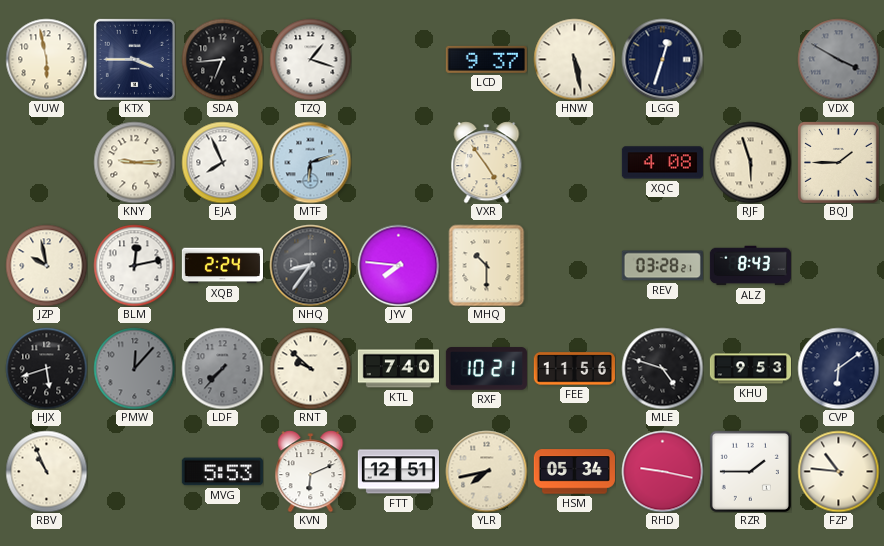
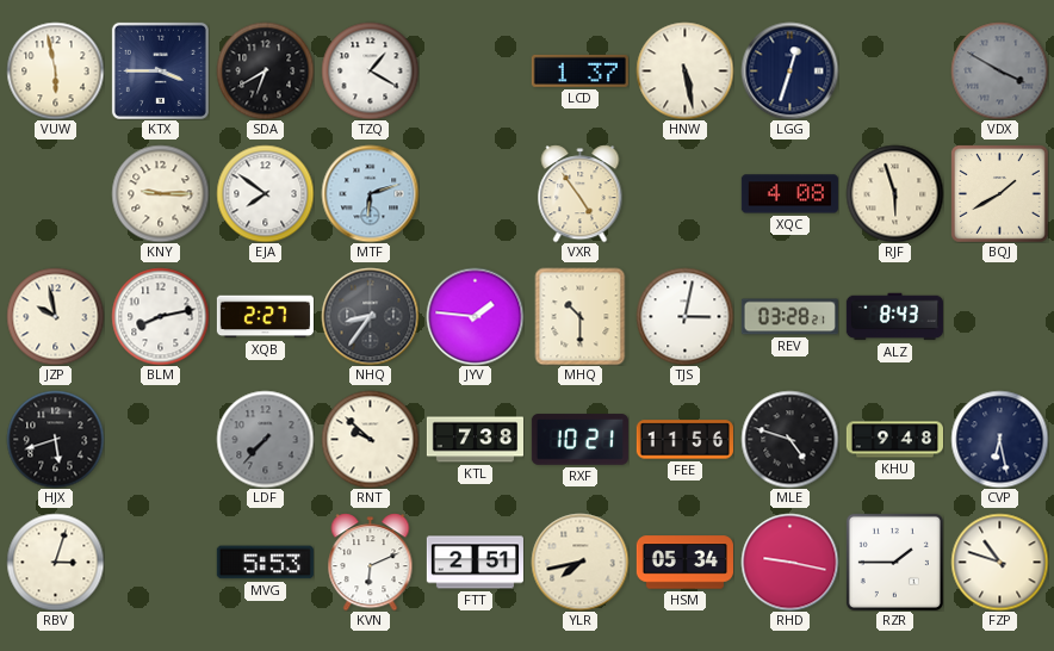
SDA: 6:44 -> 6:40
TZQ: 1:18 -> 1:20
LCD: 9:37 -> 1:37
EJA: 7:56 -> 7:51
BQJ: 1:45 -> 1:40
BLM: 12:13 -> 8:13
XQB: 2:24 -> 2:27
JYV: 7:46 -> 1:46
TJS: none -> 3:02
PMW: 12:07 -> none
KTL: 7:40 -> 7:38
KHU: 9:53 -> 9:48
CVP: 6:09 -> 6:28
RBV: 10:56 -> 3:03
FTT: 12:51 -> 2:51
FZP: 10:46 -> 10:48
